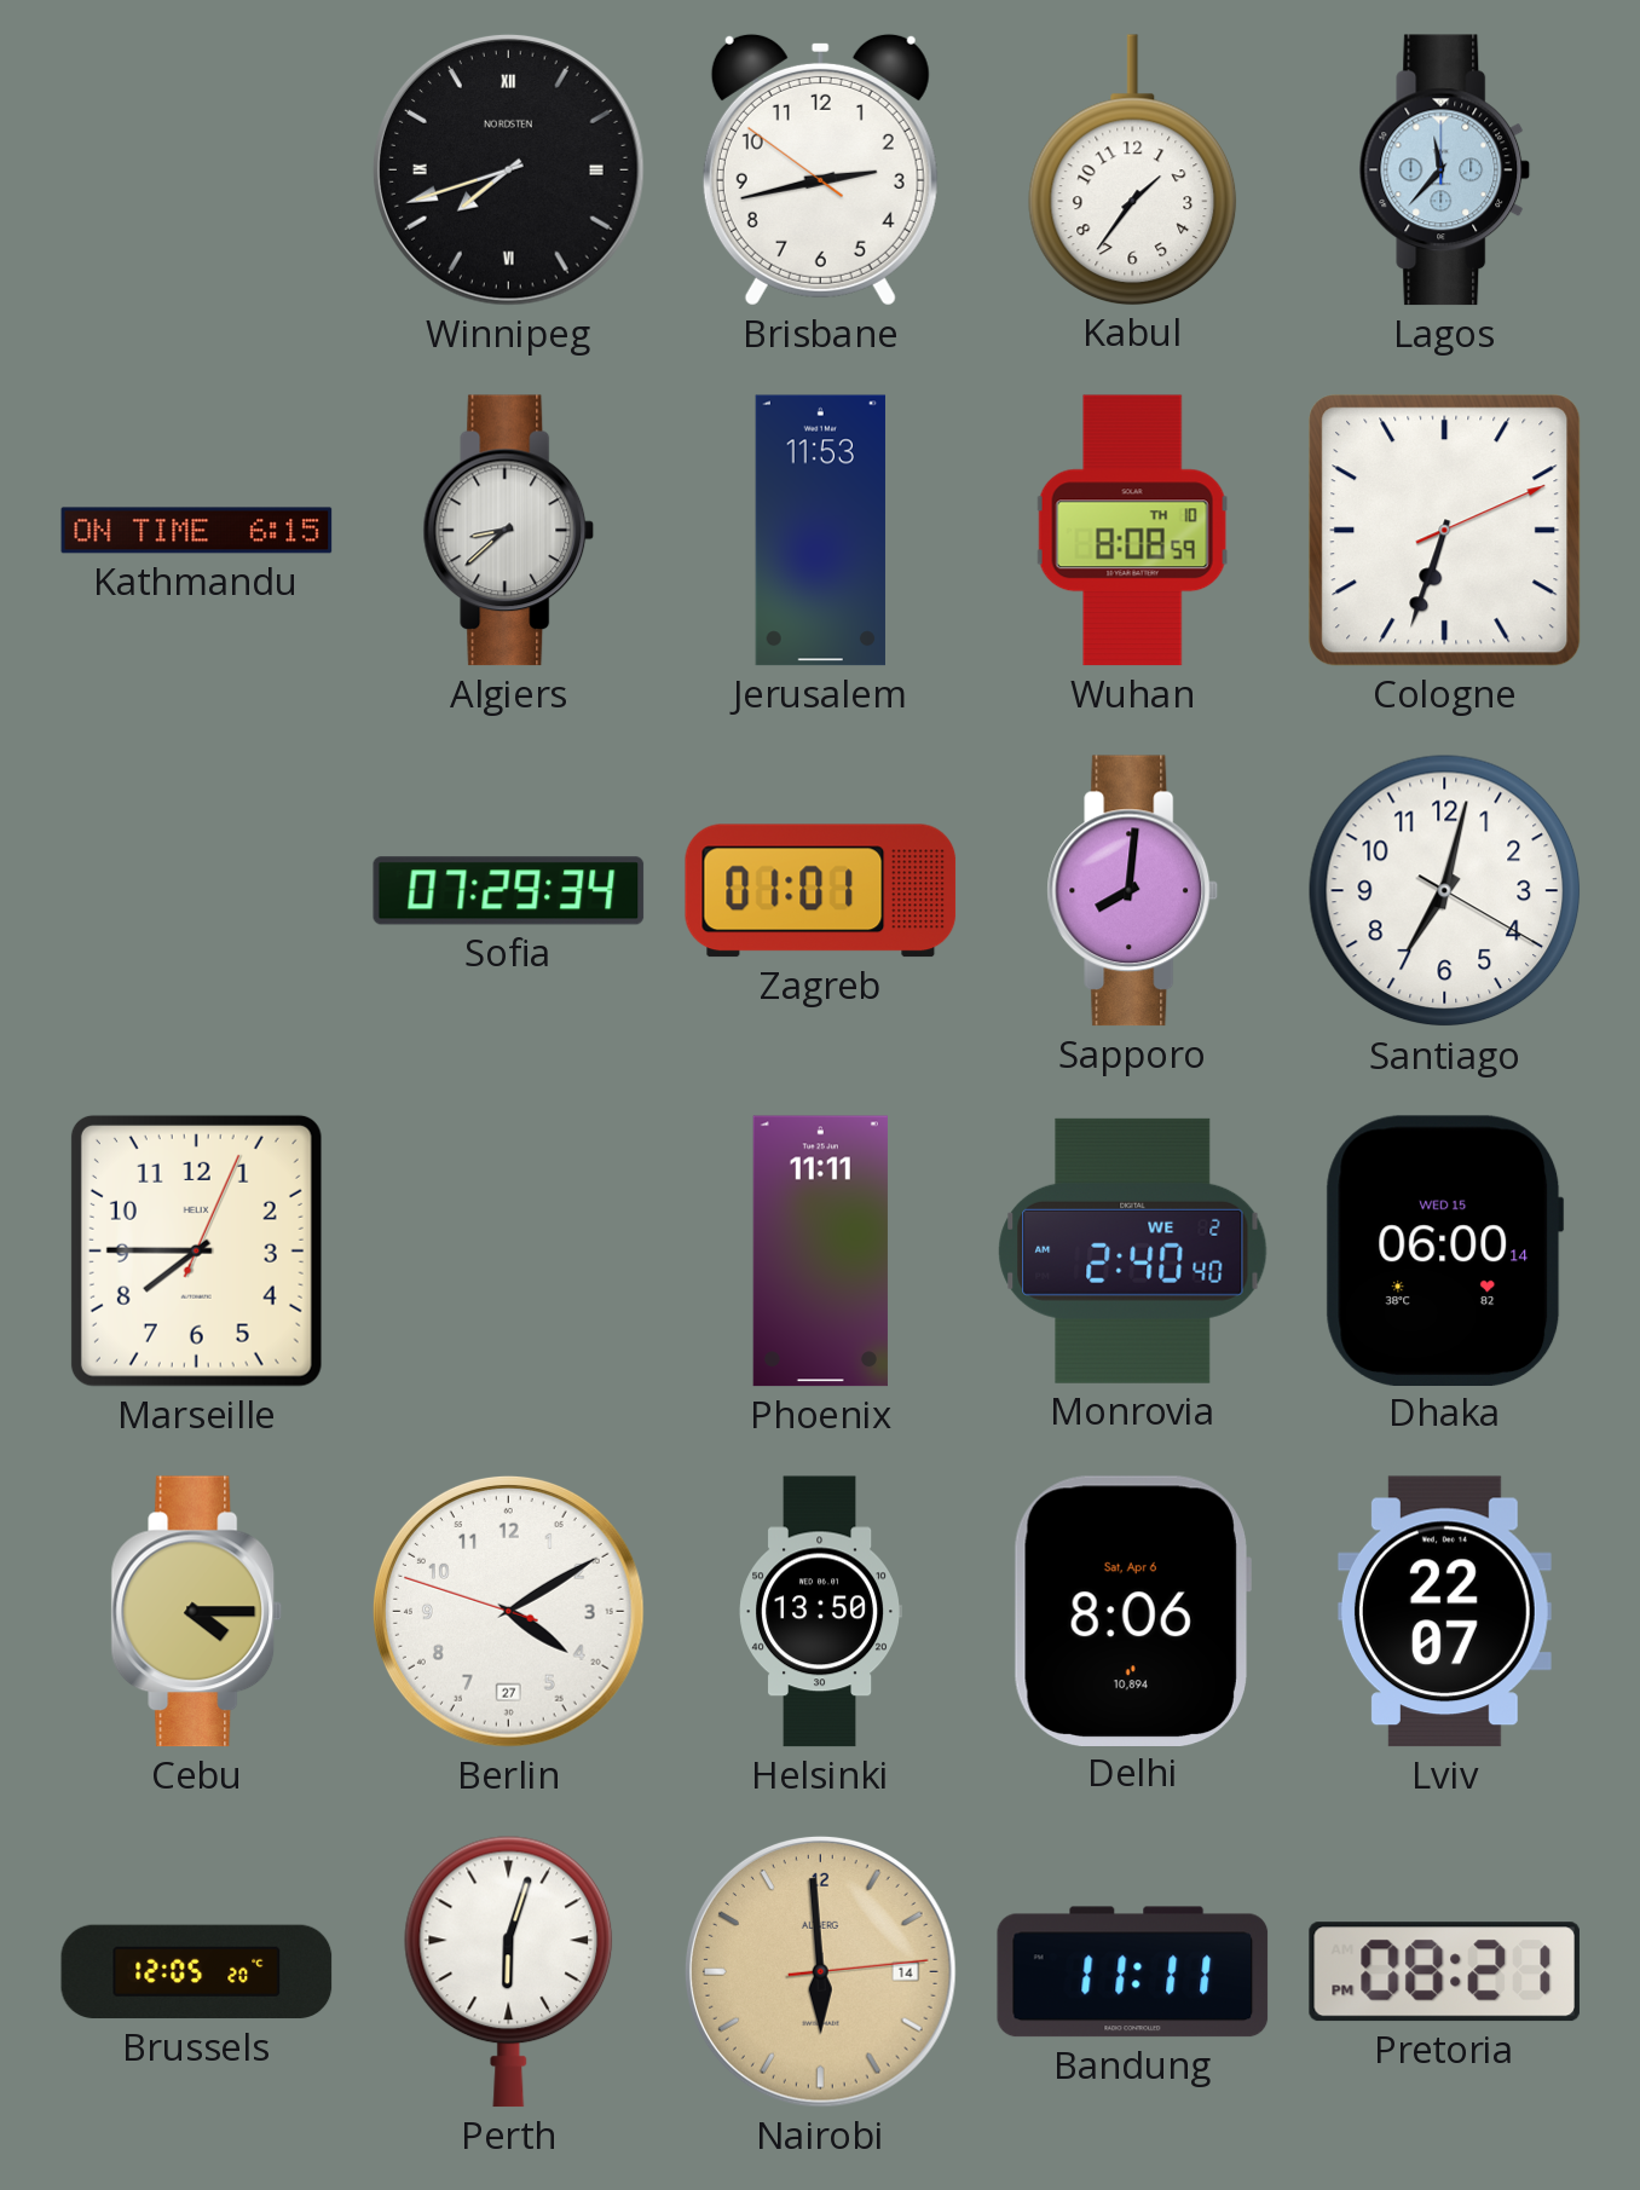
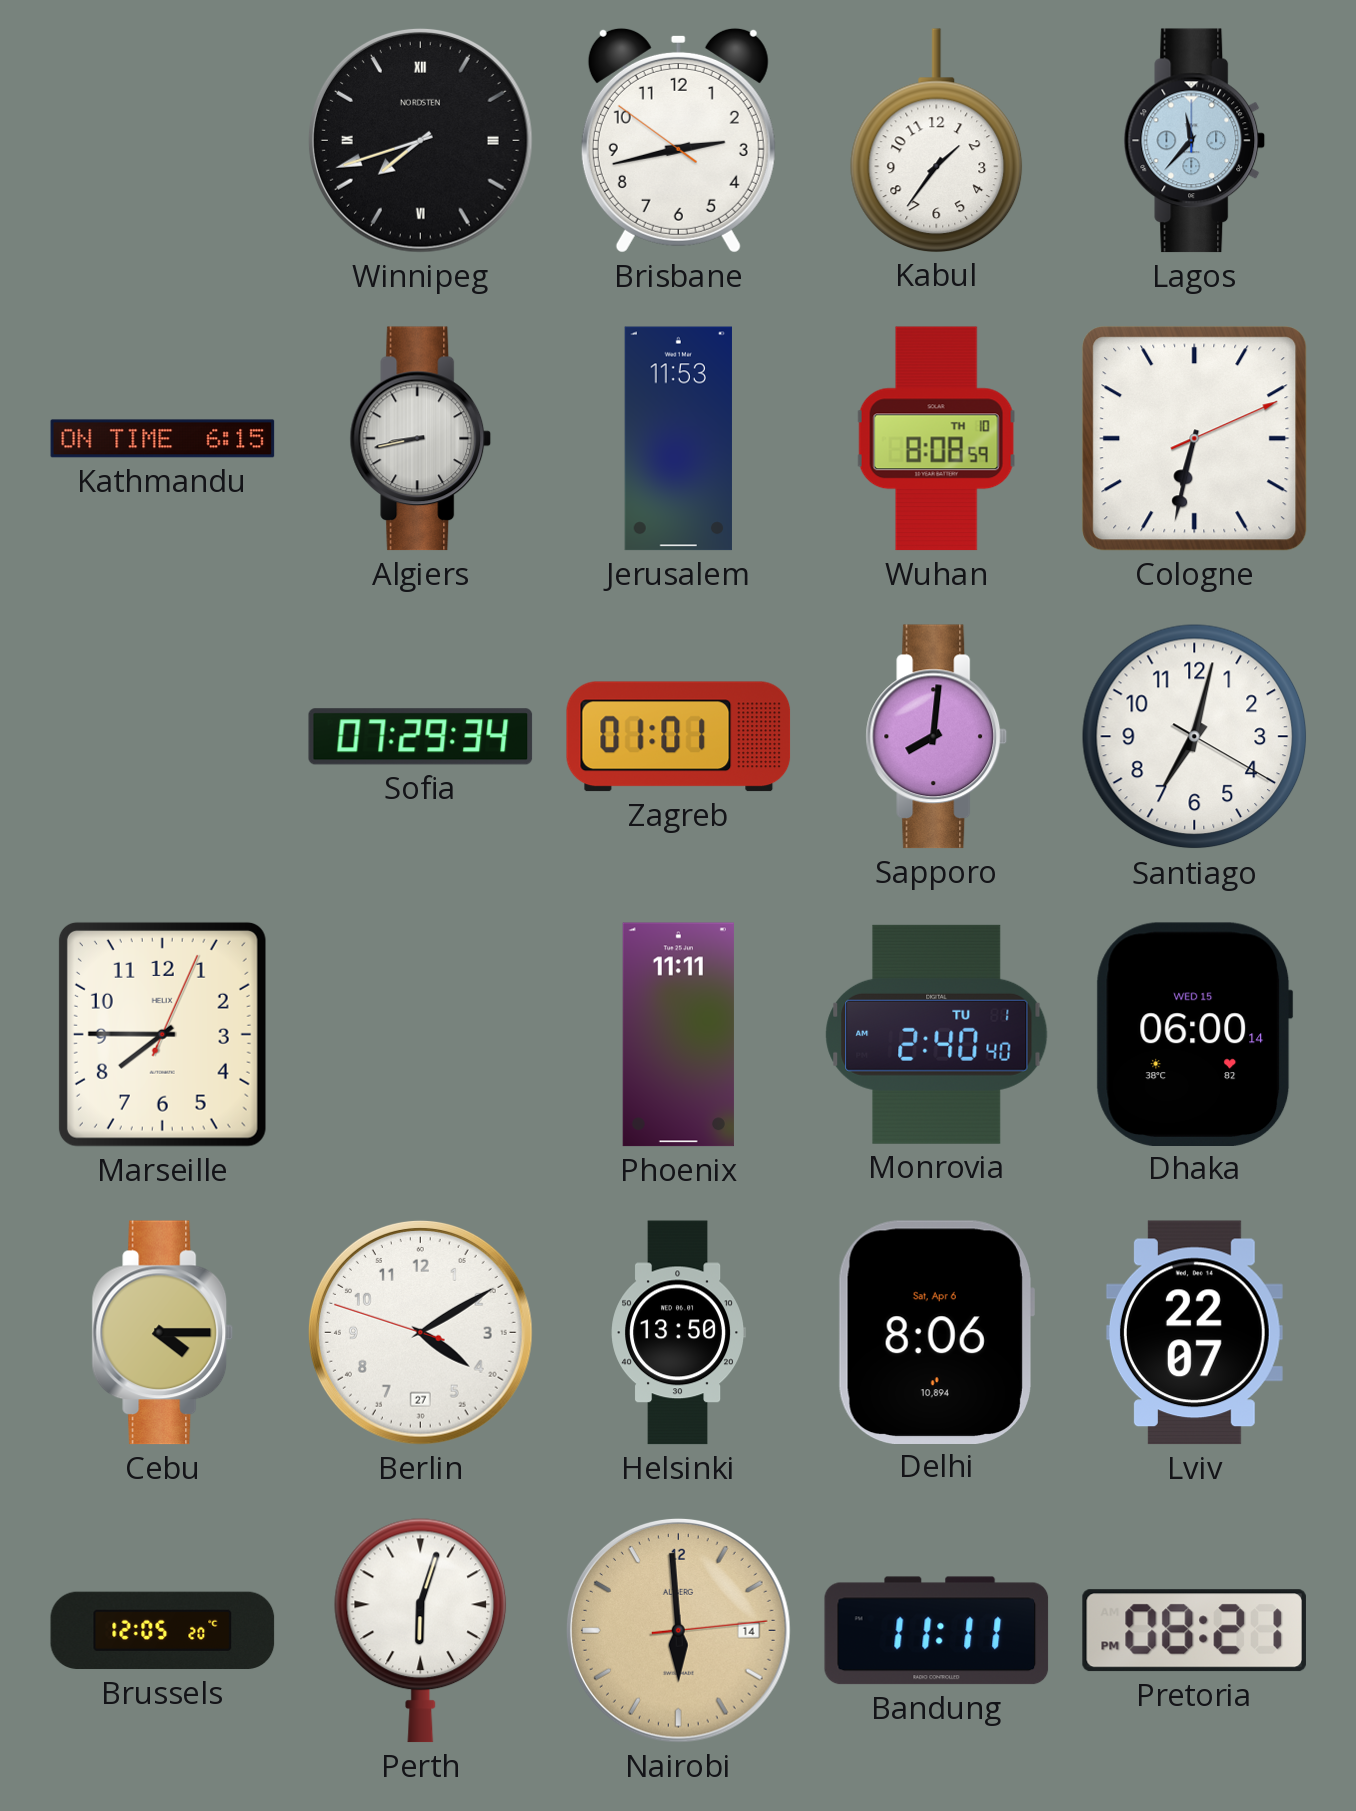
Algiers: 8:38 -> 8:43
Cologne: 6:33 -> 6:32
Monrovia date: WE 2 -> TU 1
